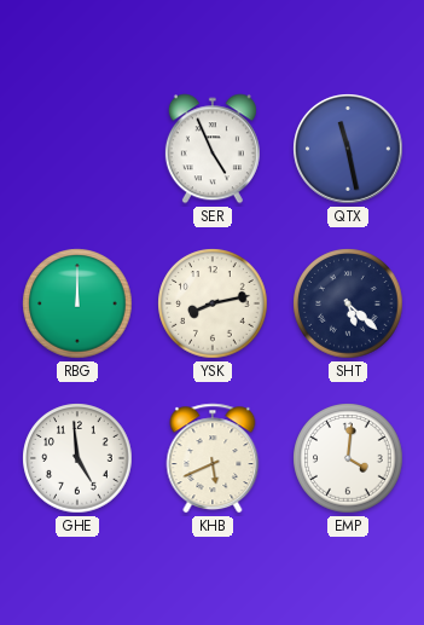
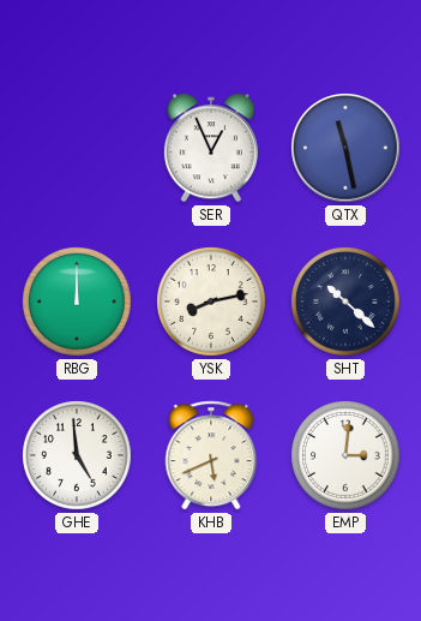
SER: 4:56 -> 12:56
SHT: 5:22 -> 10:22
EMP: 4:01 -> 3:01
